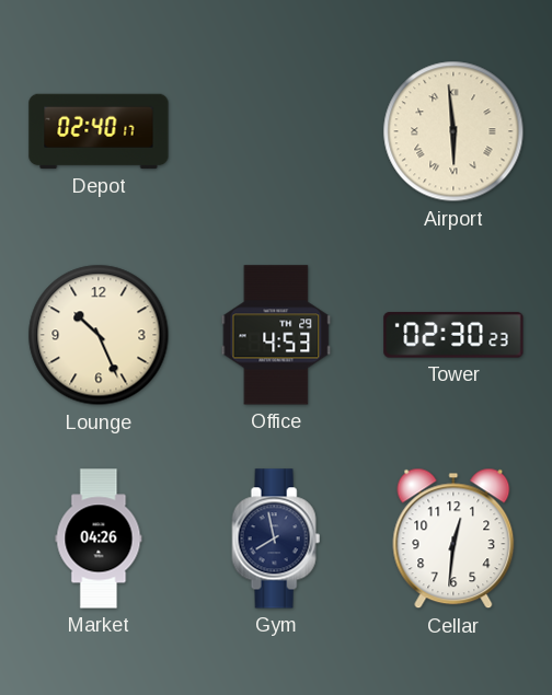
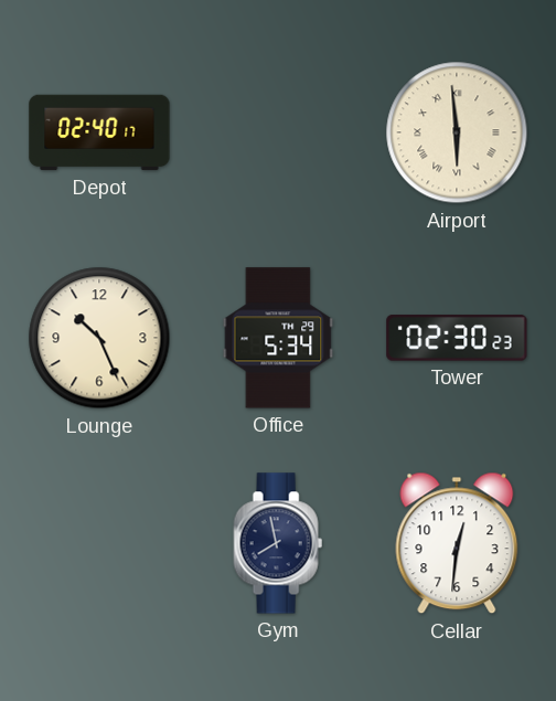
Office: 4:53 -> 5:34
Market: 04:26 -> none
